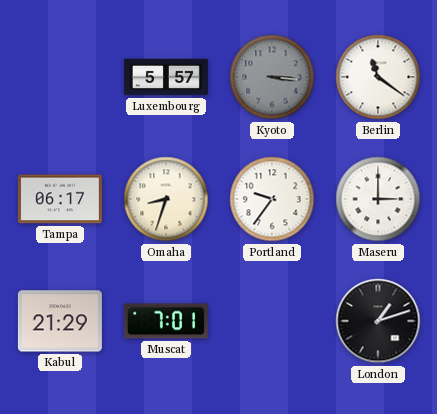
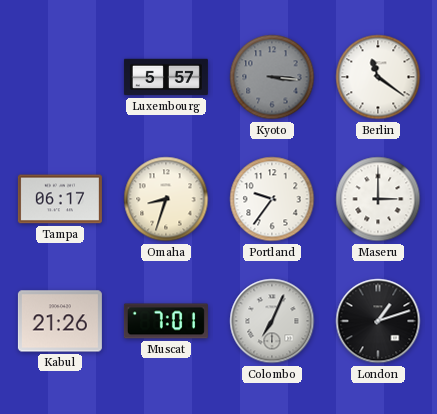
Kabul: 21:29 -> 21:26
Colombo: none -> 7:04
